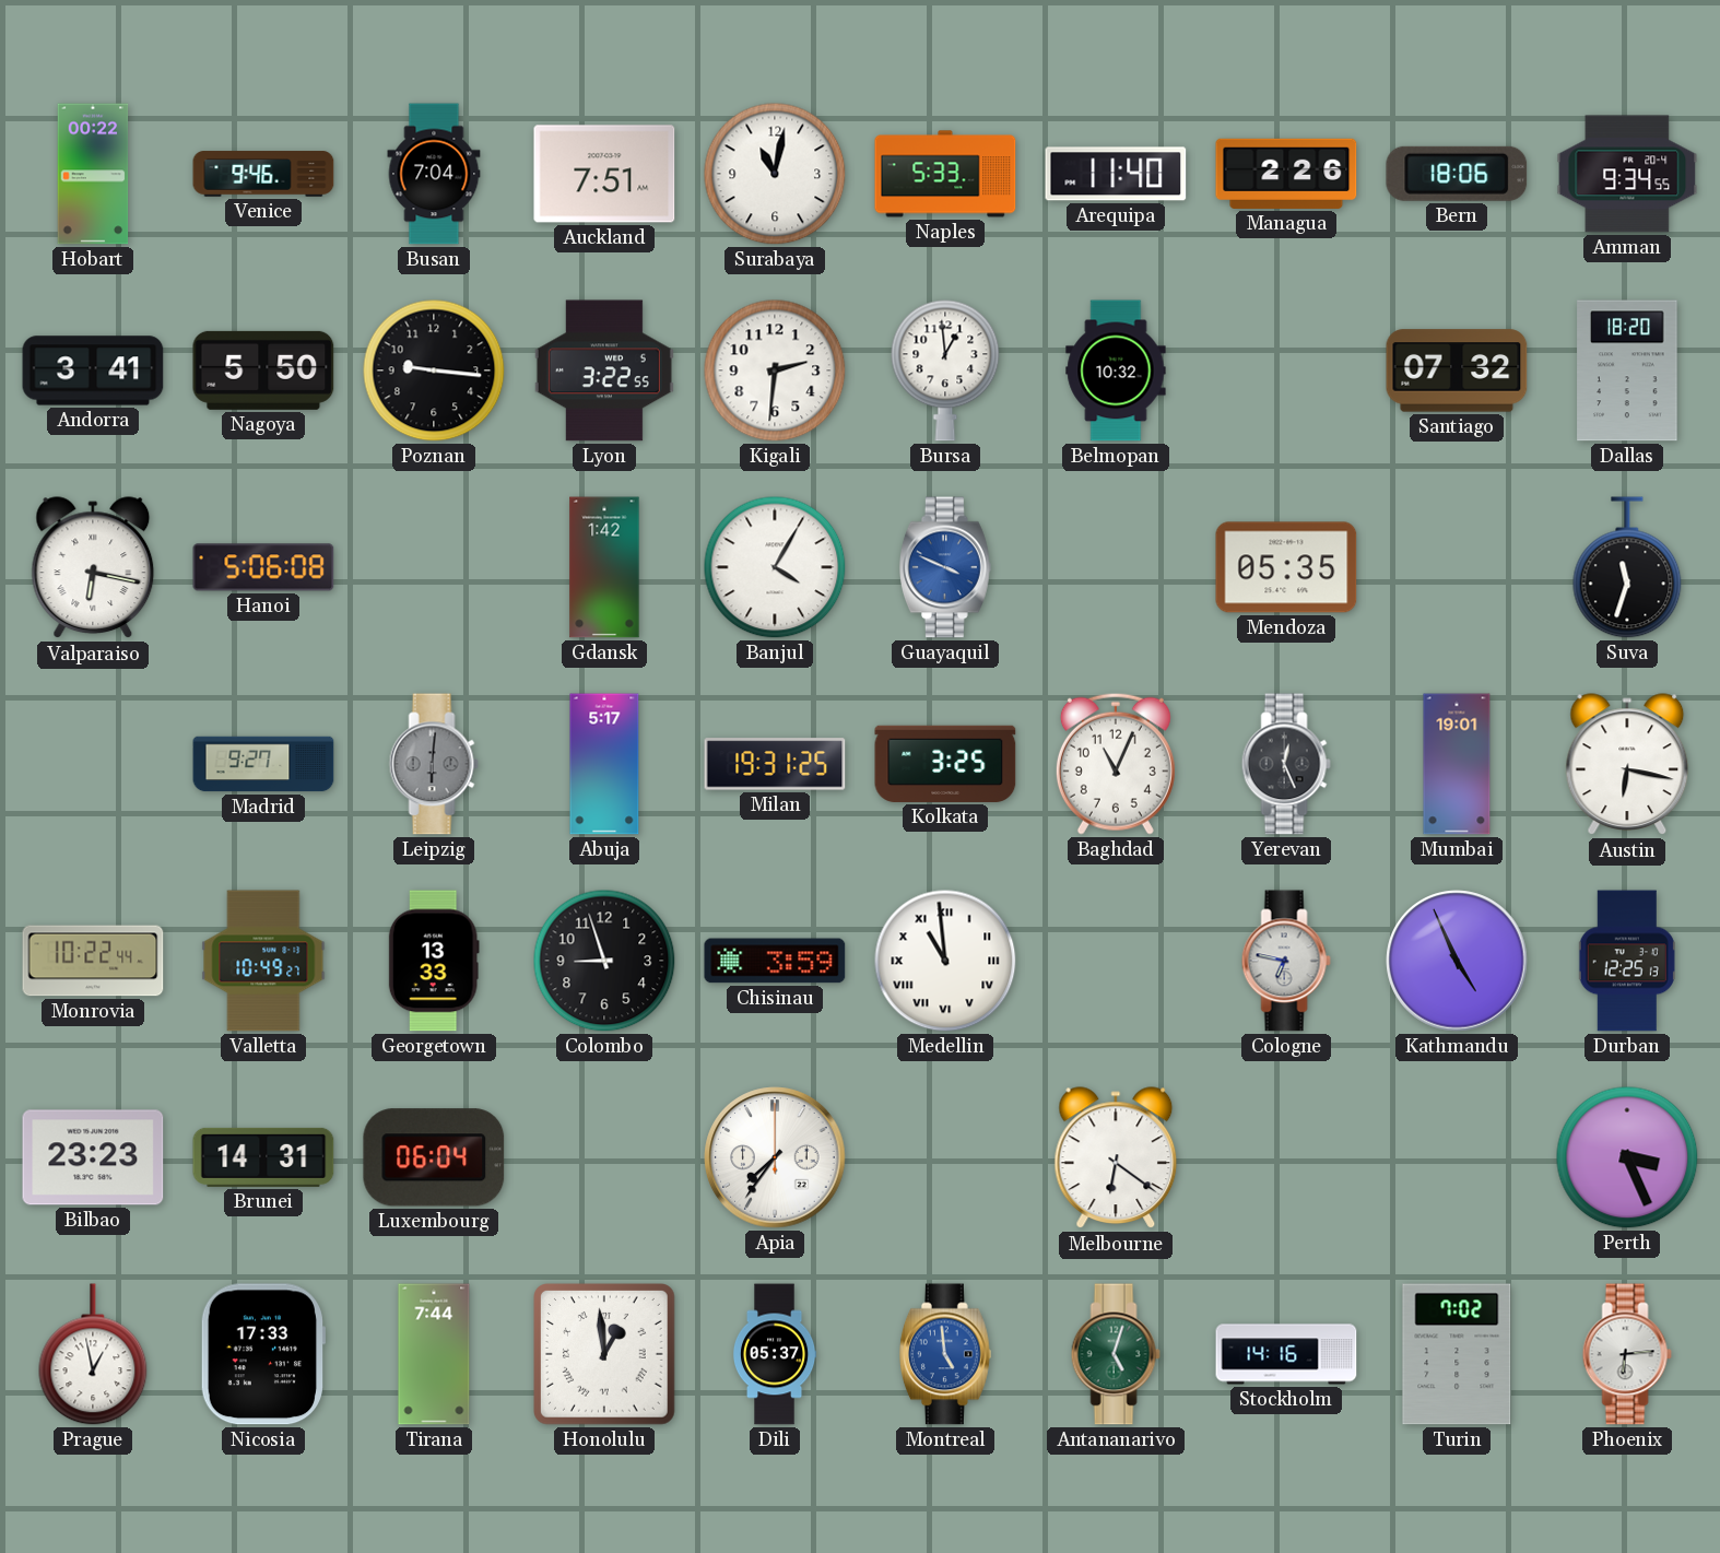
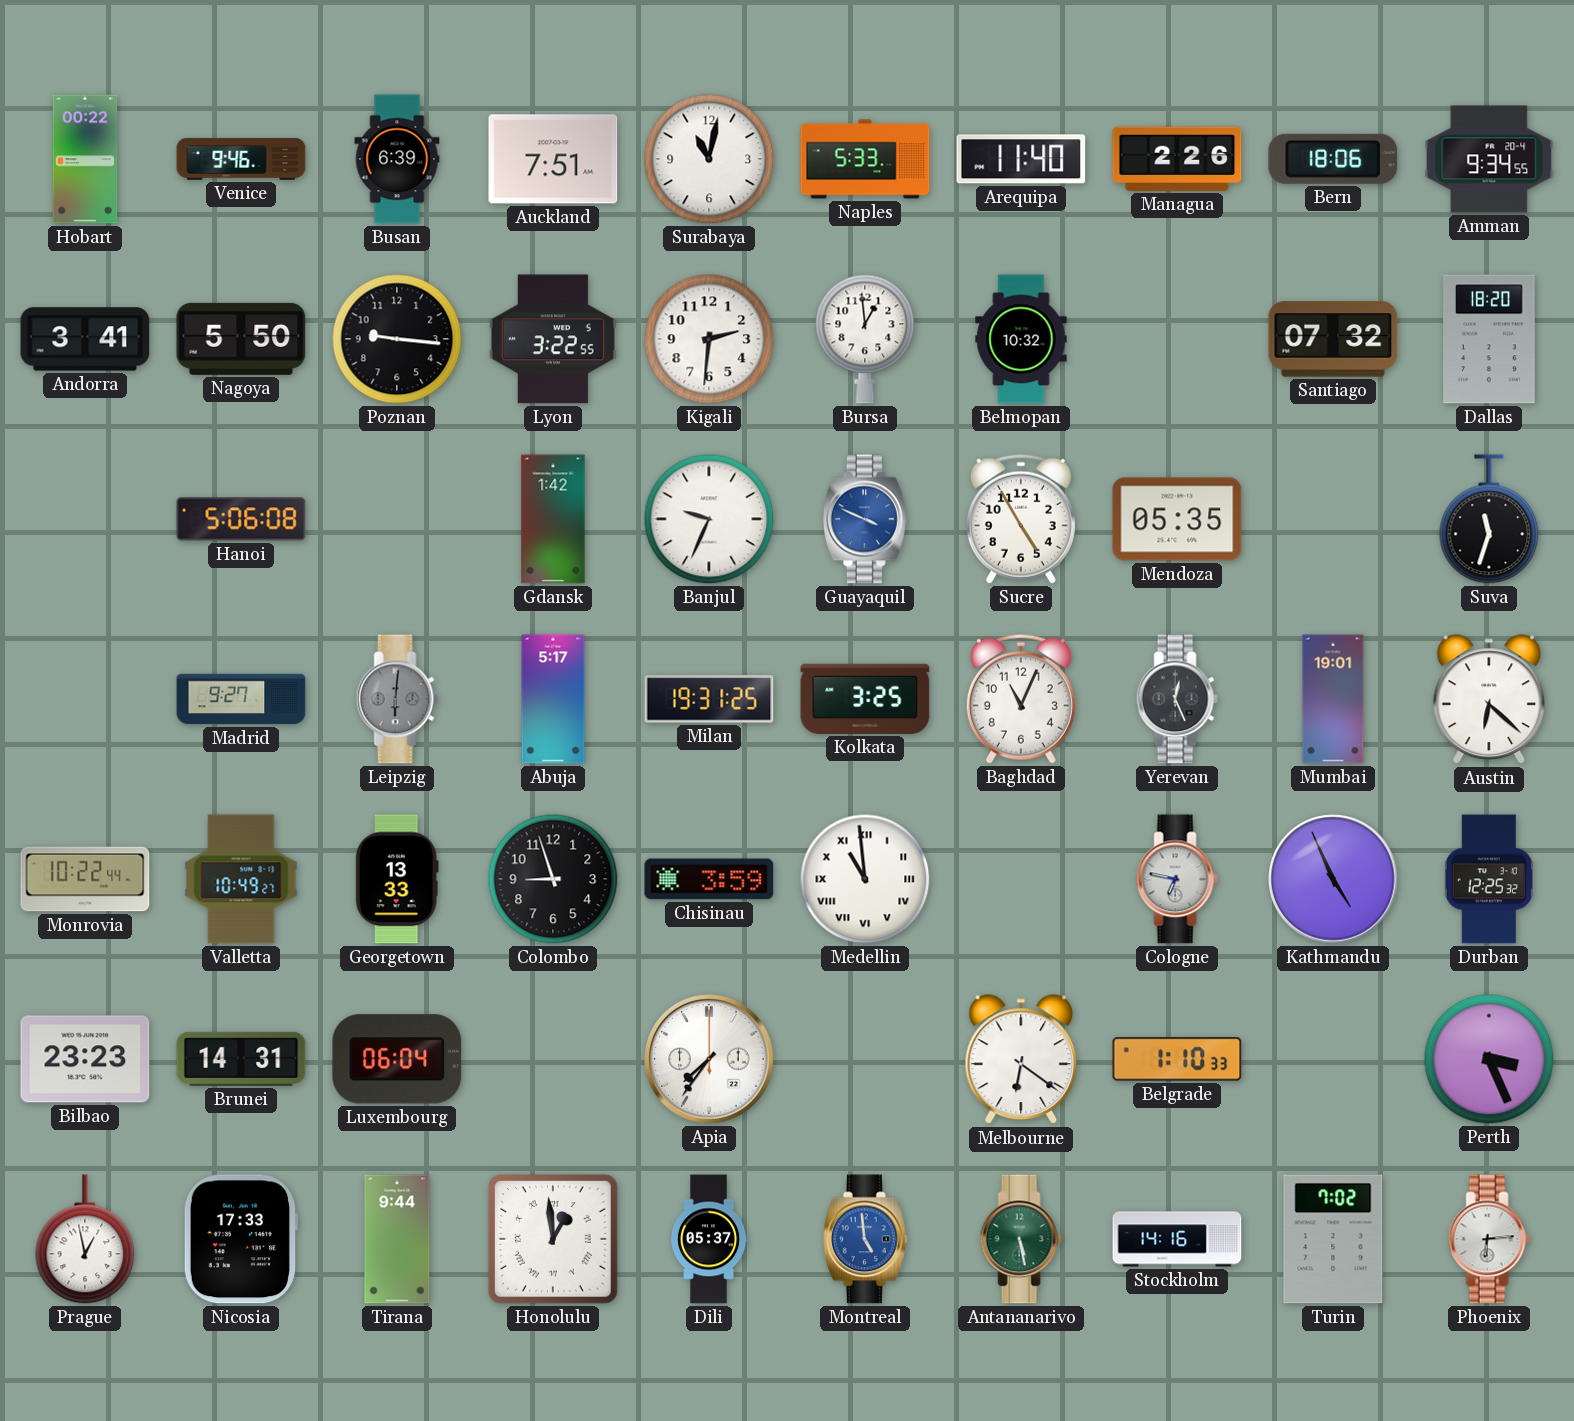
Busan: 7:04 -> 6:39
Valparaiso: 6:17 -> none
Banjul: 4:05 -> 9:34
Sucre: none -> 4:55
Austin: 6:17 -> 6:22
Durban: 12:25:13 -> 12:25:32
Belgrade: none -> 1:10
Tirana: 7:44 -> 9:44
Antananarivo: 5:03 -> 5:28
